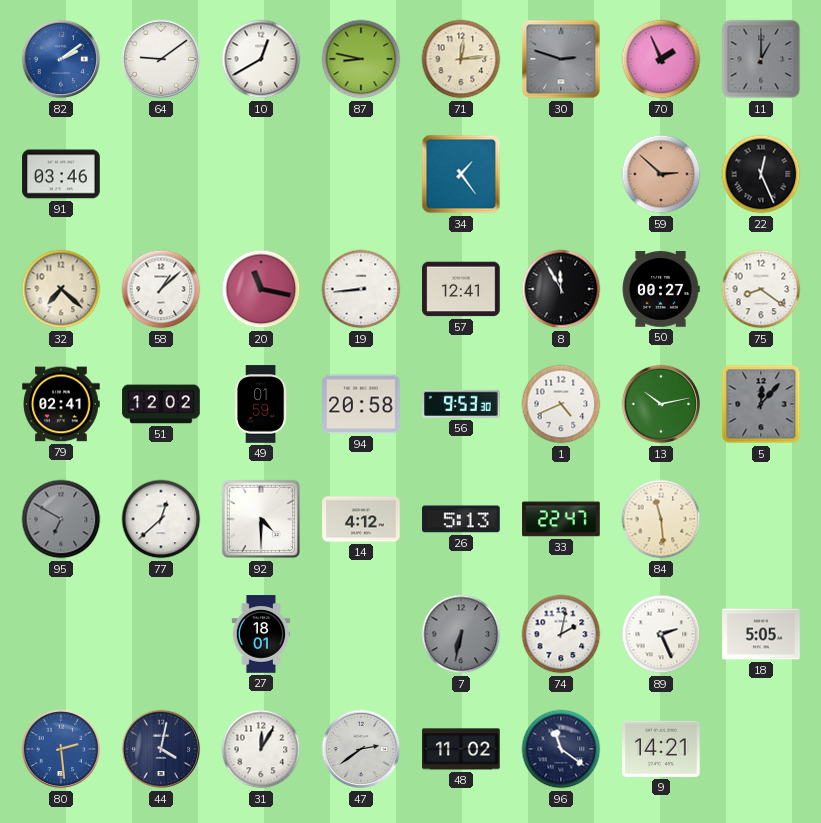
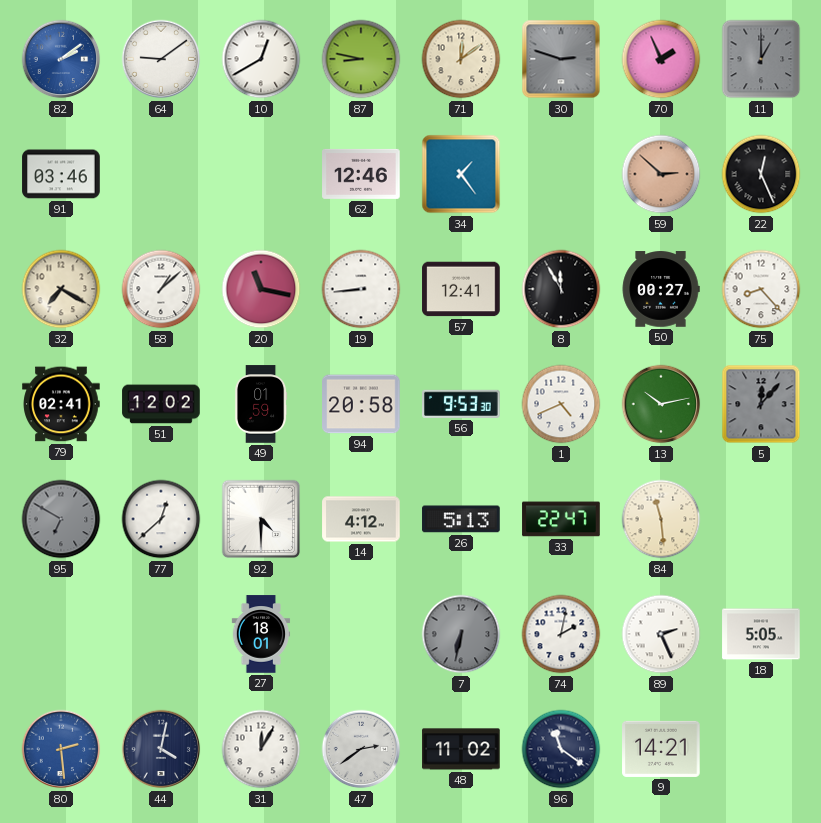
71: 12:14 -> 12:09
62: none -> 12:46
32: 7:22 -> 7:20
75: 8:21 -> 8:23
